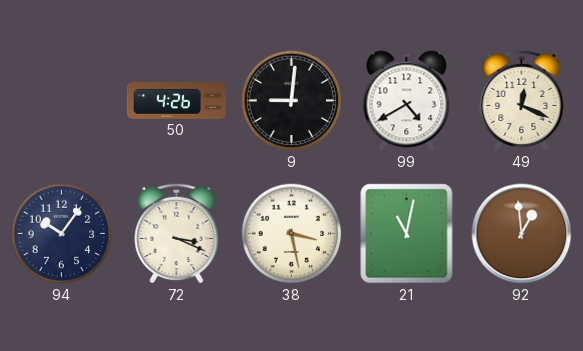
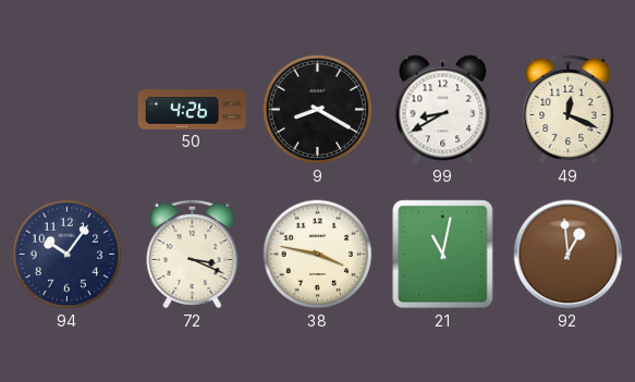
9: 9:01 -> 8:20
99: 4:40 -> 8:40
38: 3:28 -> 3:47
